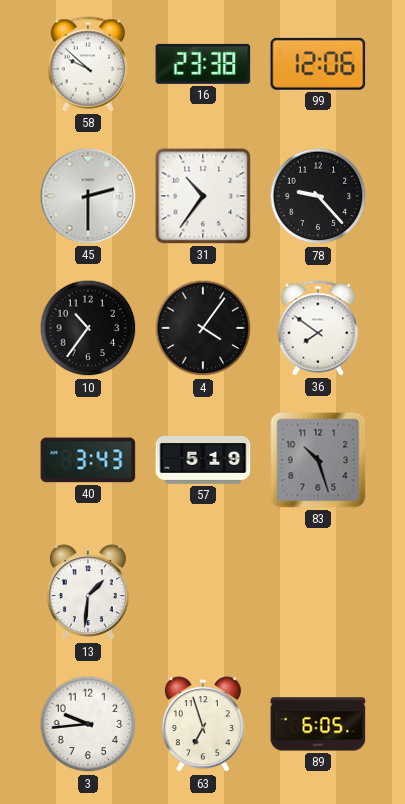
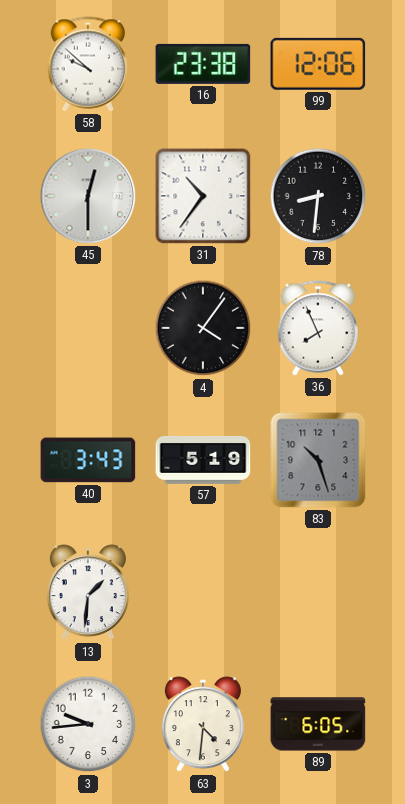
45: 2:30 -> 12:30
78: 9:23 -> 8:31
10: 10:36 -> none
36: 7:51 -> 7:56
63: 6:57 -> 4:31
